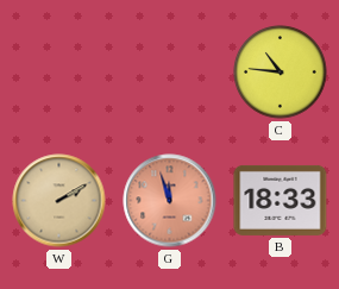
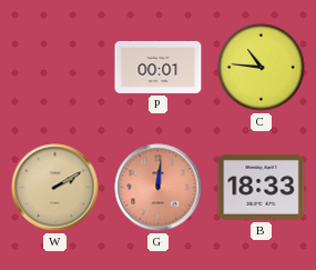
P: none -> 00:01
G: 11:57 -> 12:01
